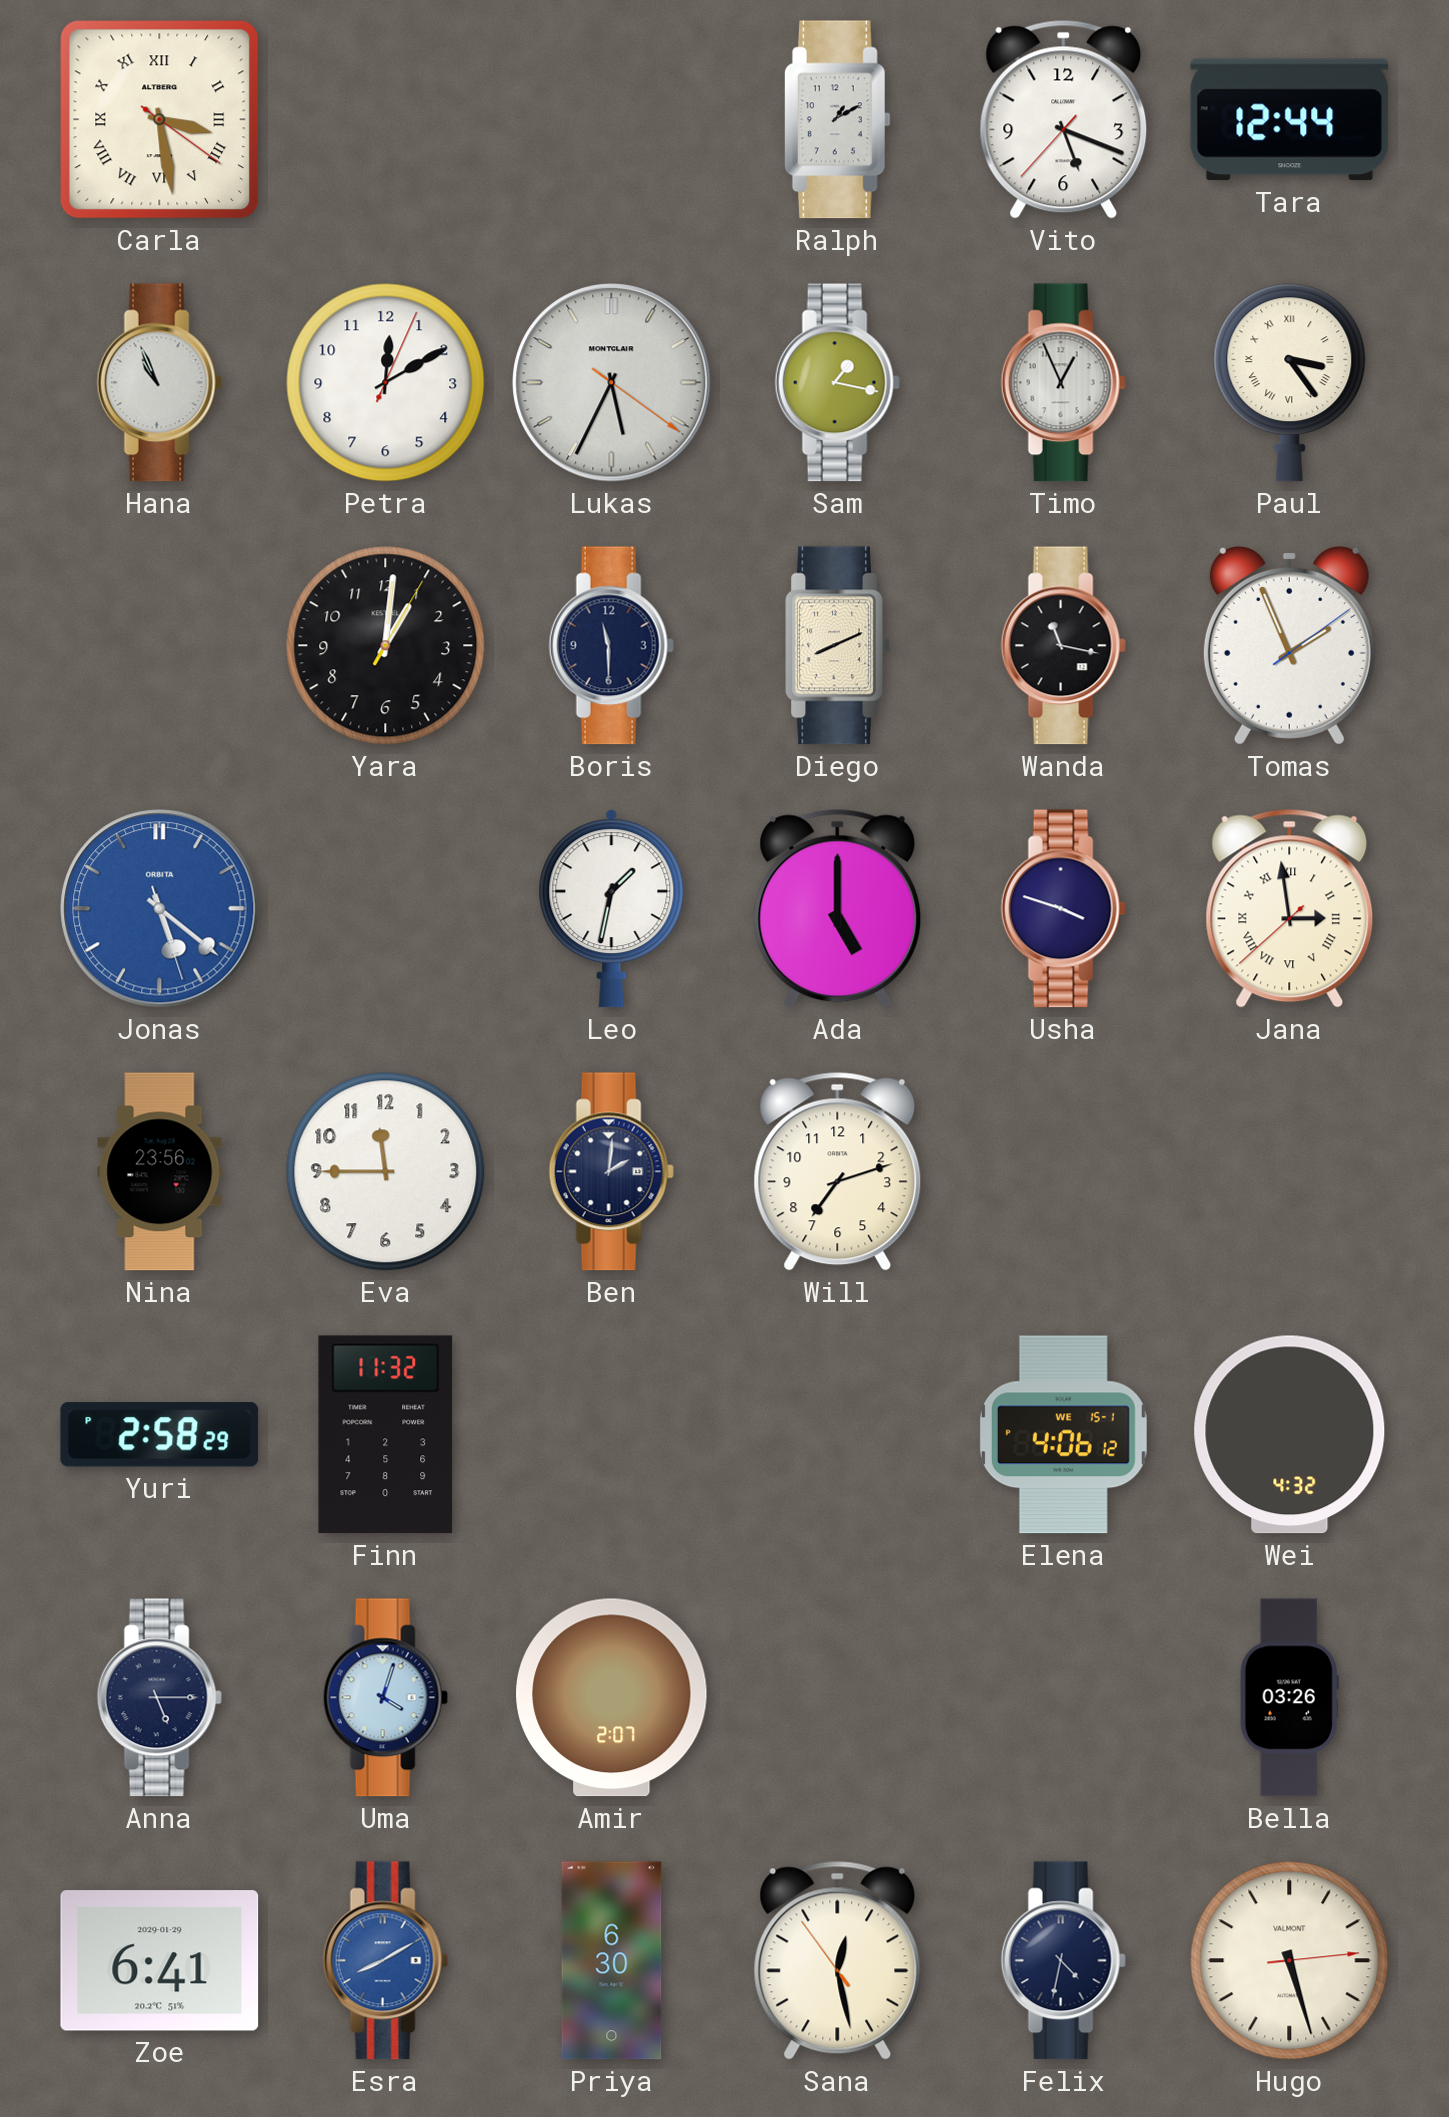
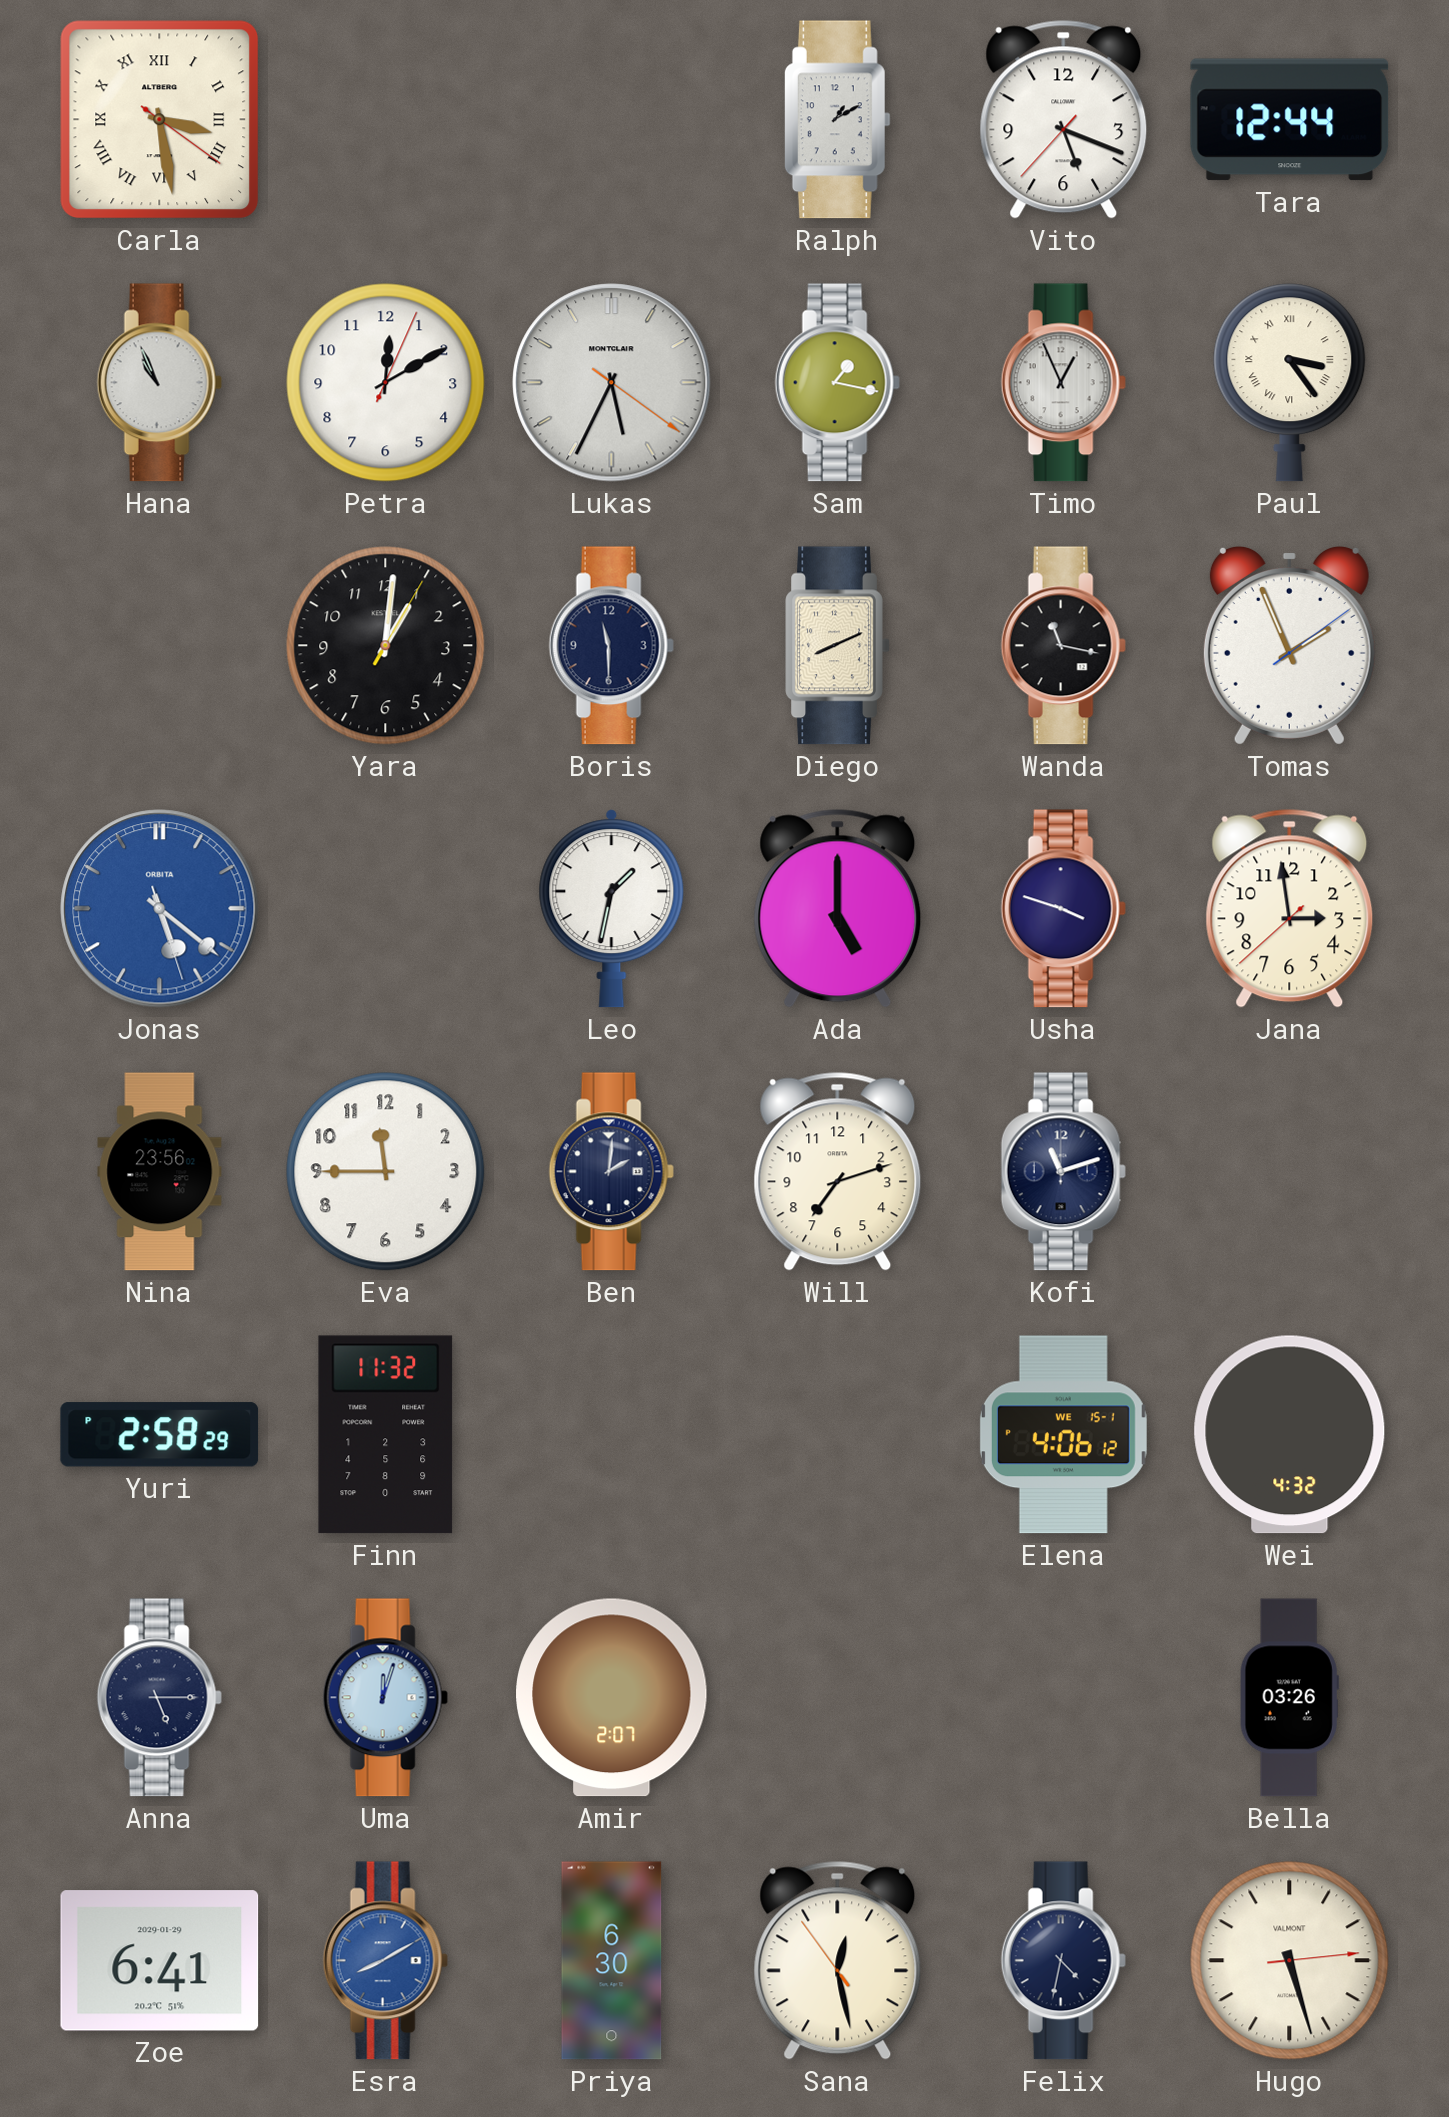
Jana numerals: Roman -> Arabic
Kofi: none -> 11:12
Uma: 4:03 -> 12:03
